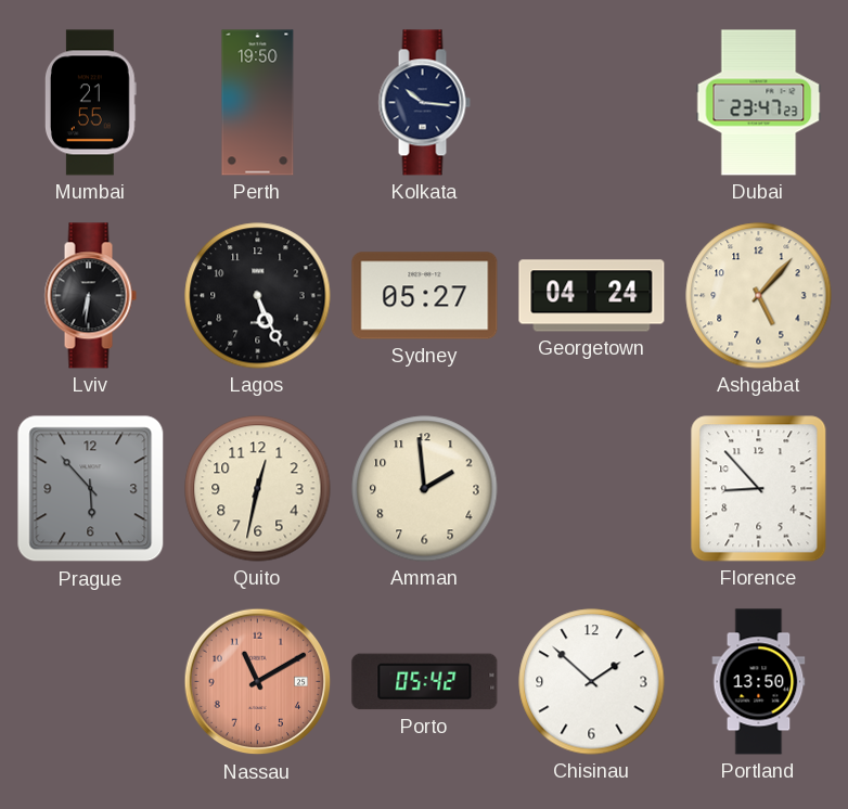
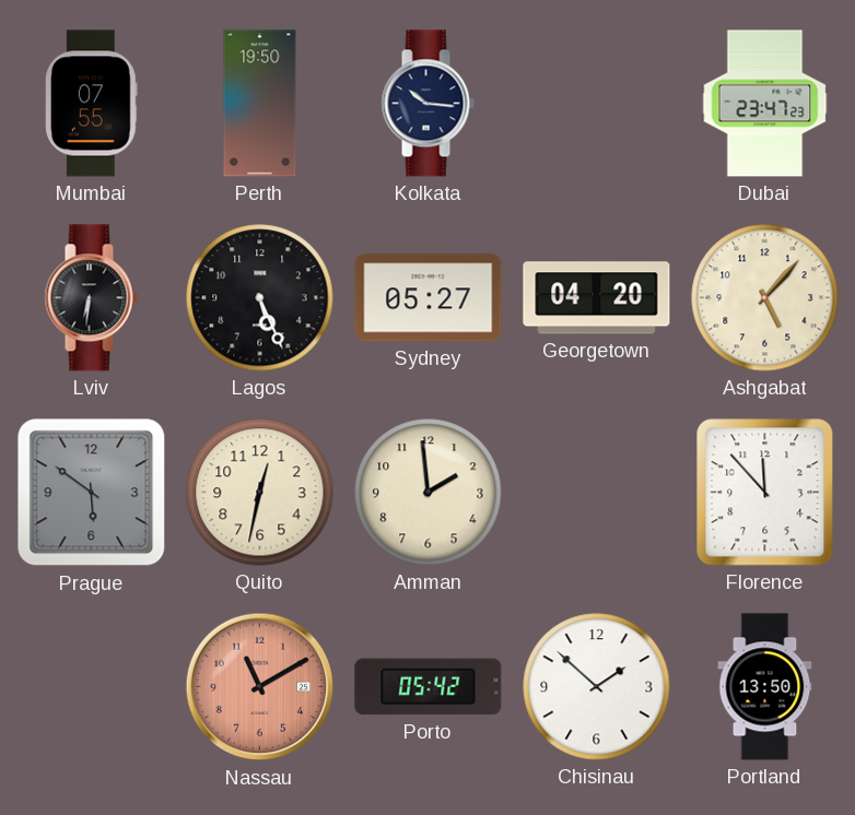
Mumbai: 21:55 -> 07:55
Georgetown: 04:24 -> 04:20
Prague: 5:53 -> 5:51
Florence: 8:53 -> 11:53
